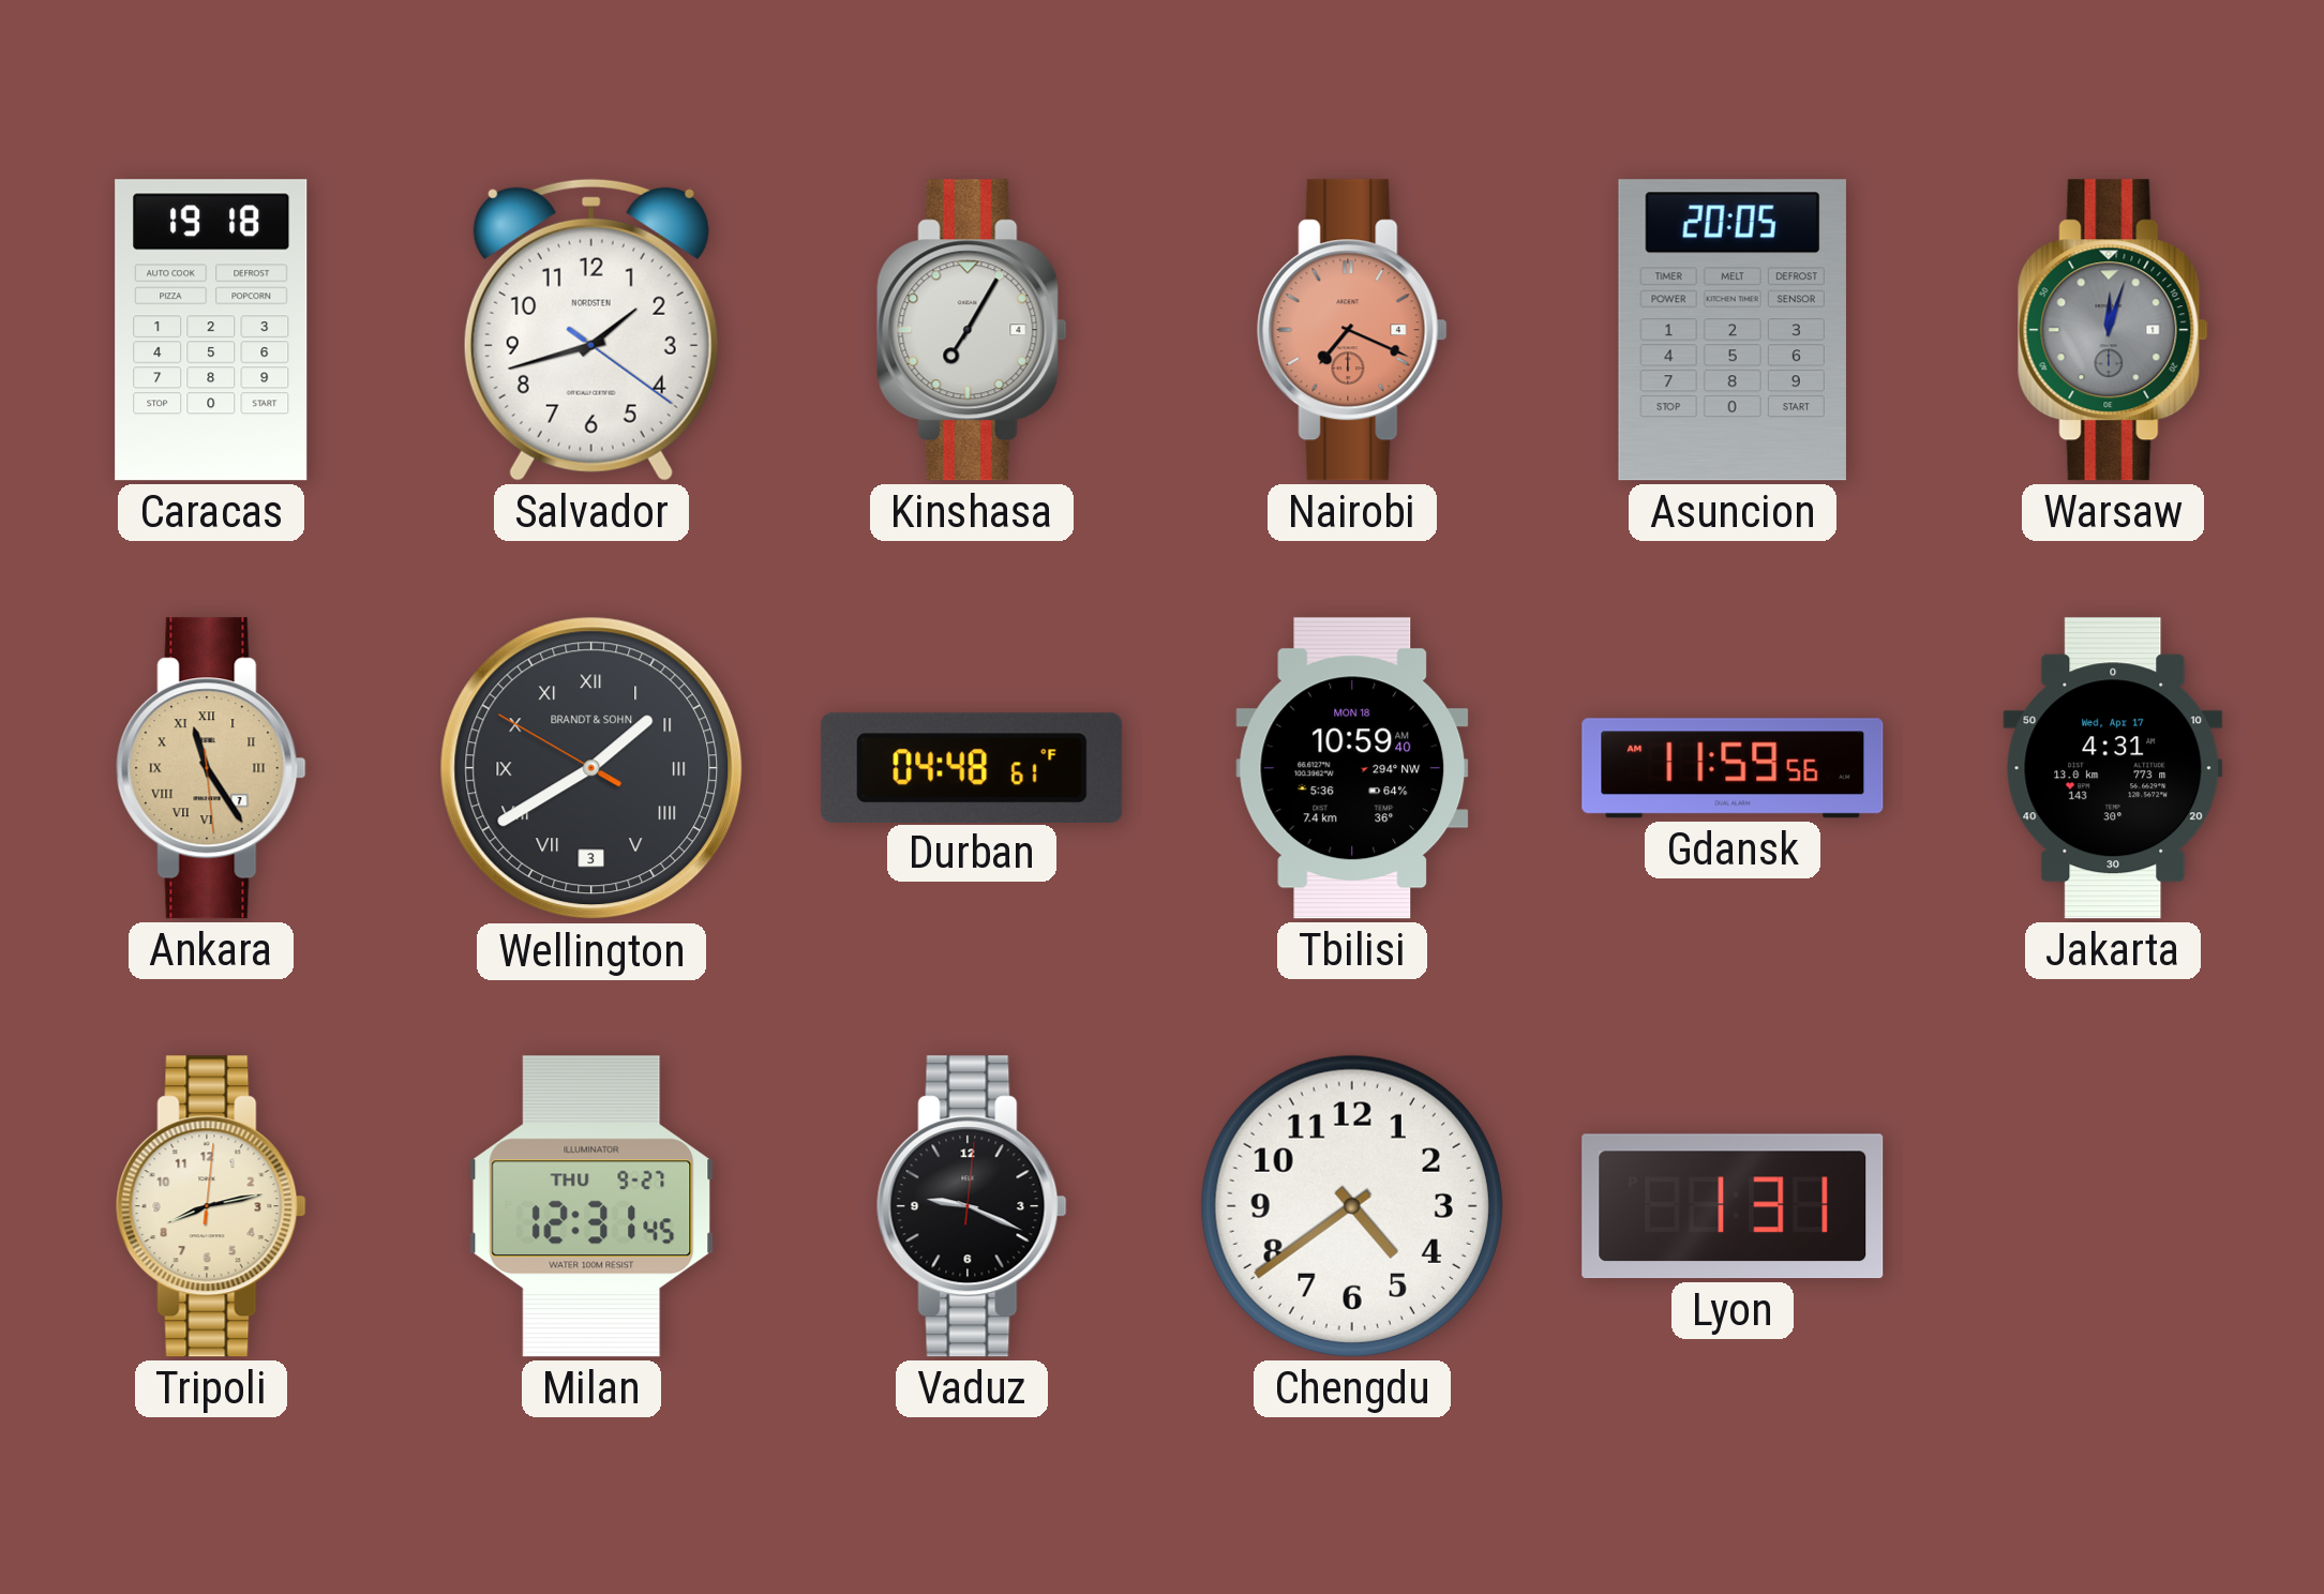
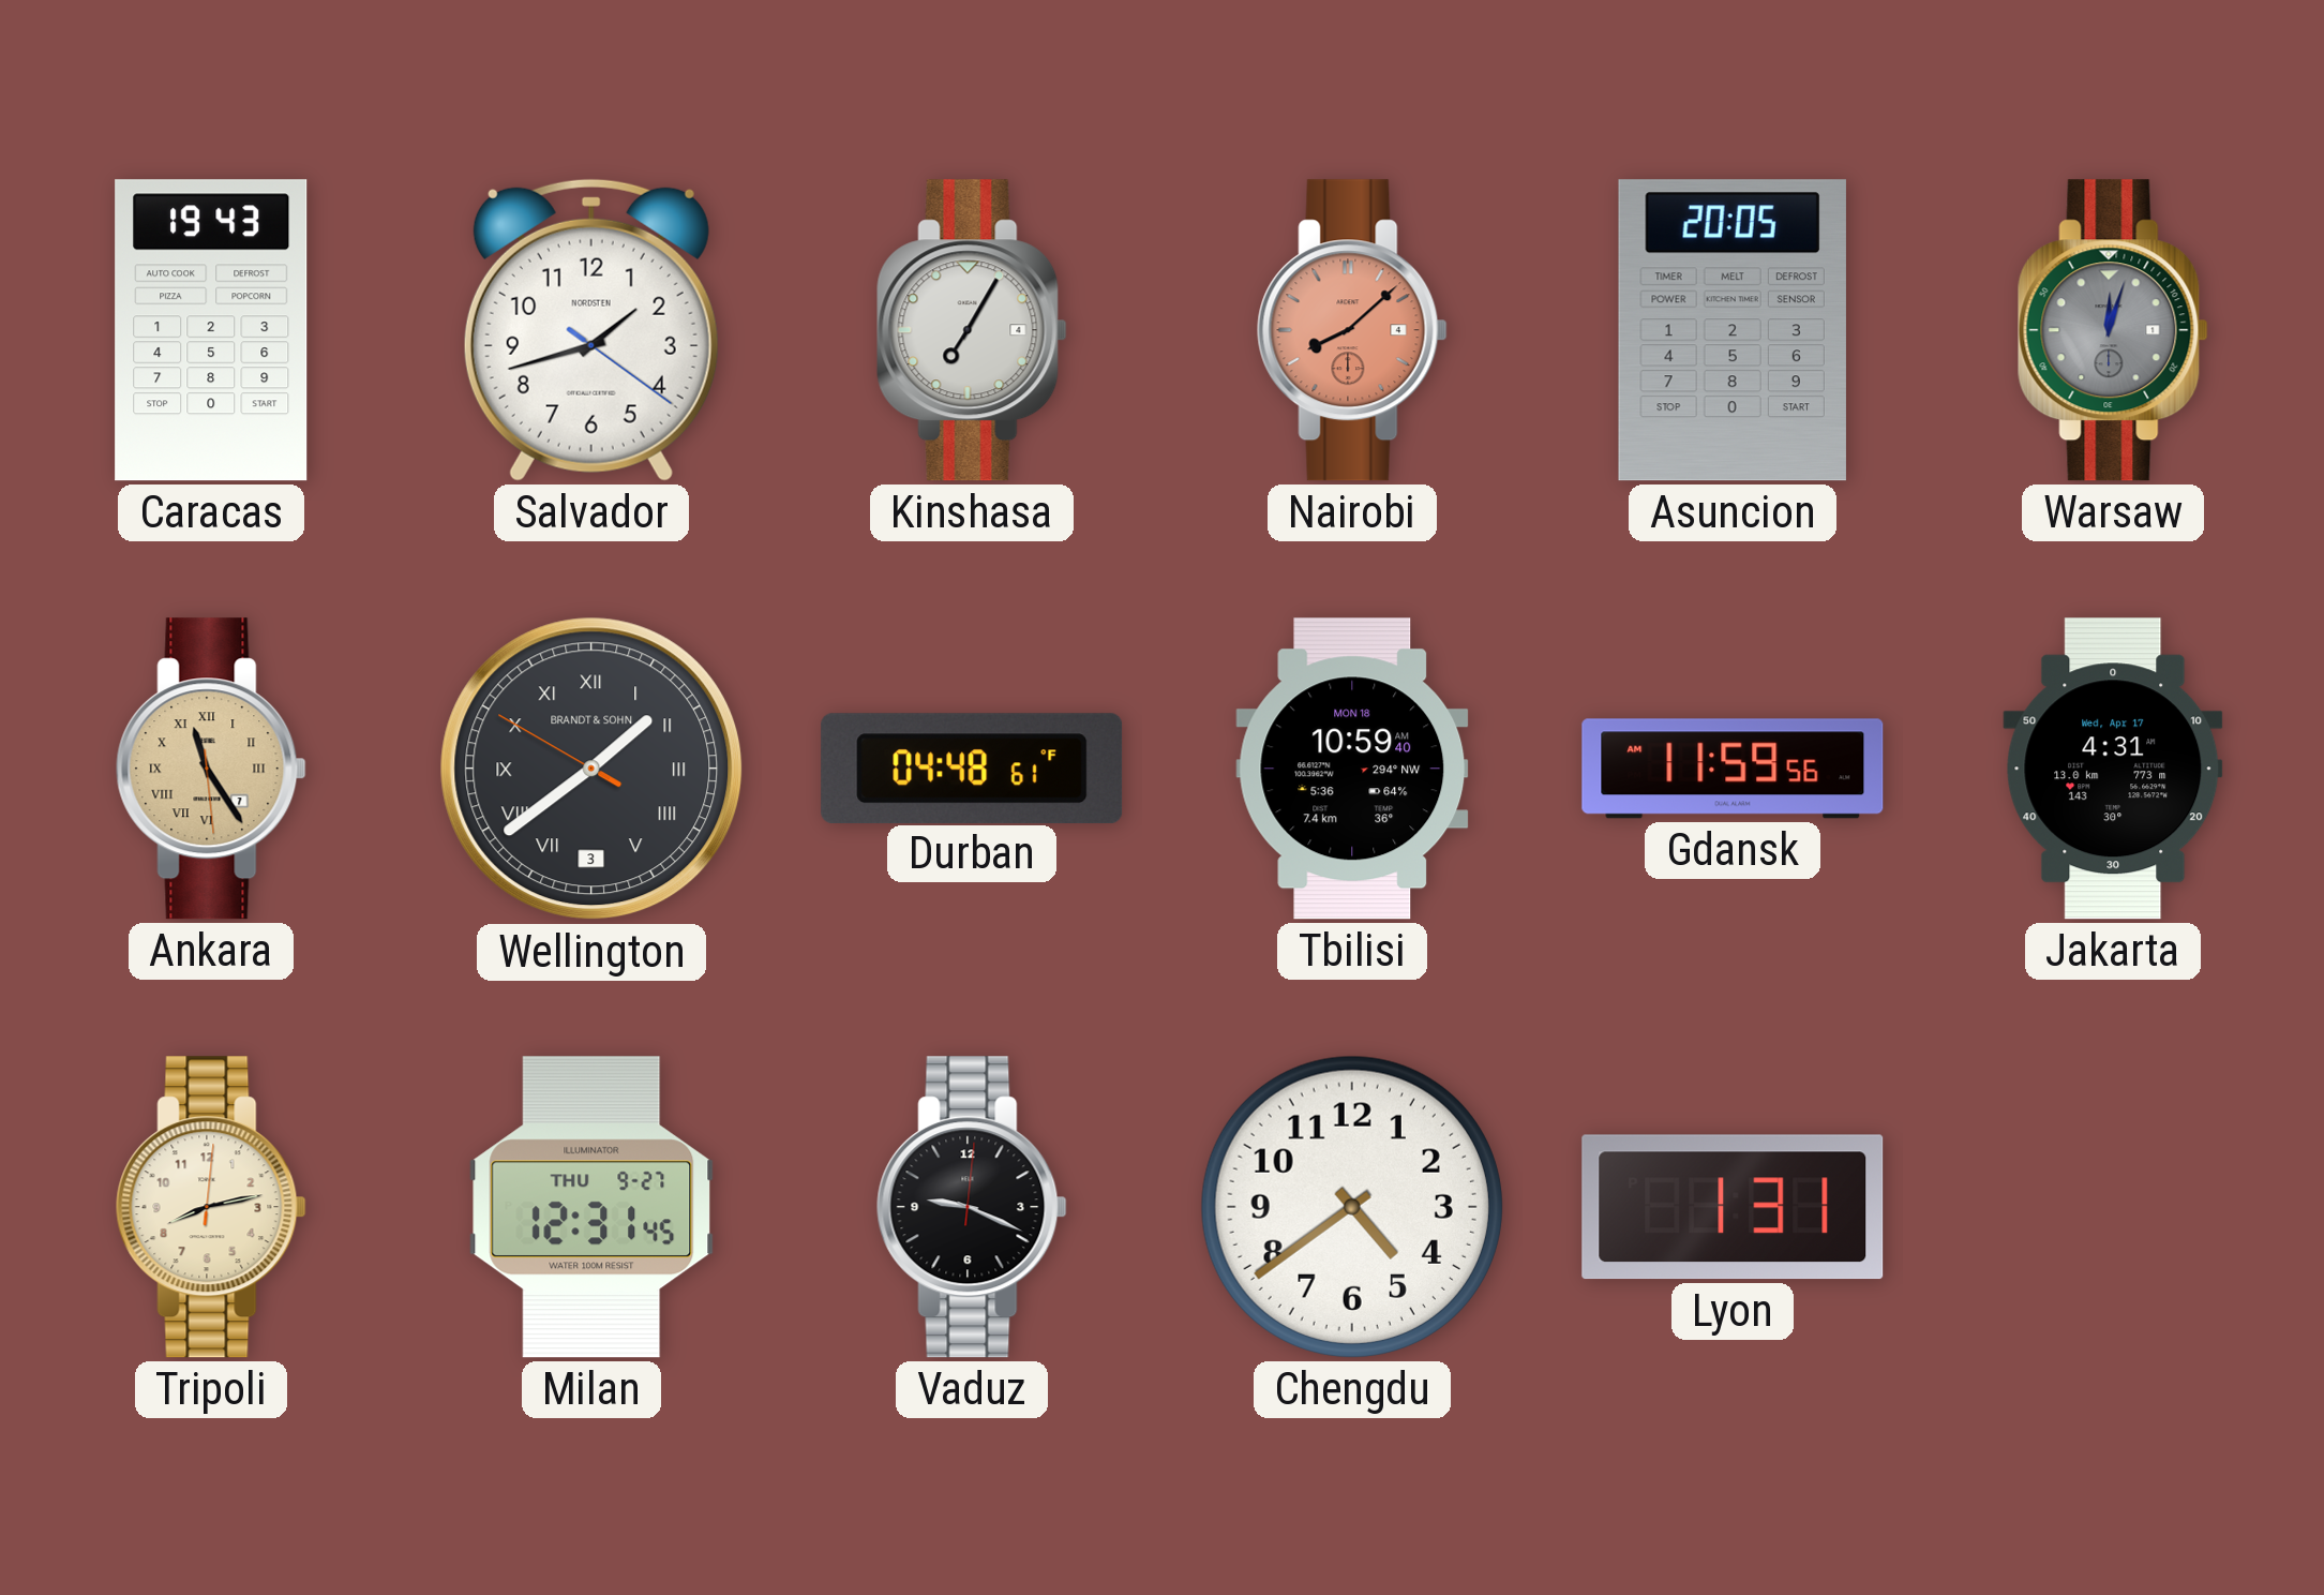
Caracas: 19:18 -> 19:43
Nairobi: 7:19 -> 8:08
Wellington: 1:39 -> 1:38
